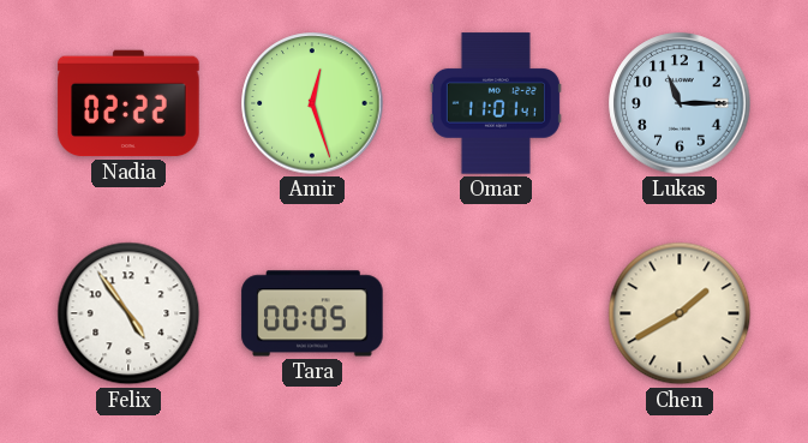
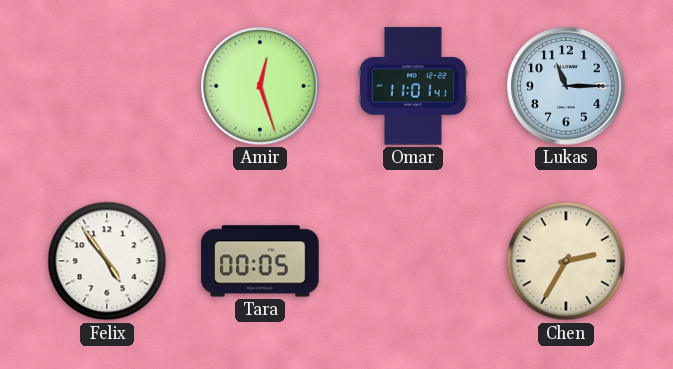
Nadia: 02:22 -> none
Chen: 1:40 -> 2:35
